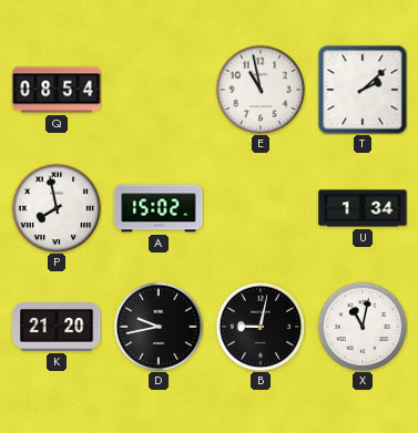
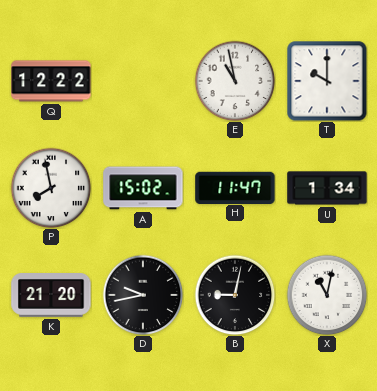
Q: 08:54 -> 12:22
T: 2:08 -> 10:00
H: none -> 11:47
